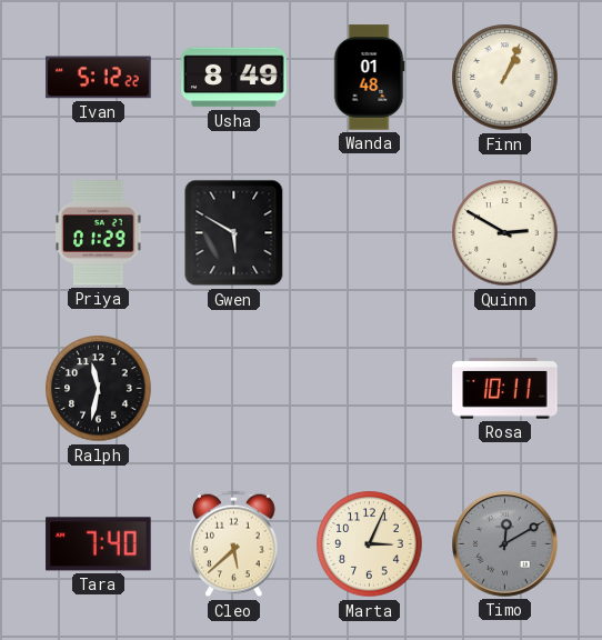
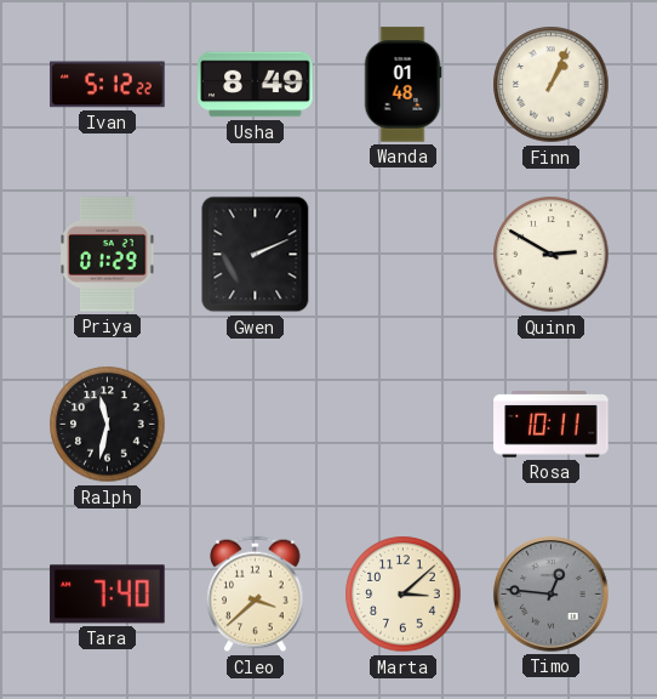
Gwen: 5:50 -> 2:11
Cleo: 5:38 -> 3:38
Marta: 3:04 -> 3:08
Timo: 12:10 -> 12:46
